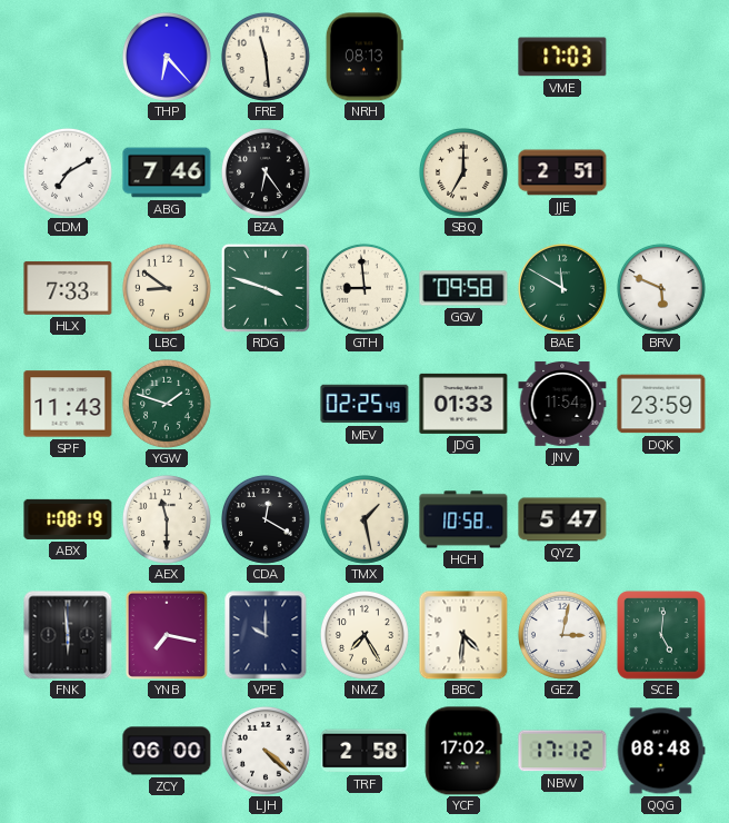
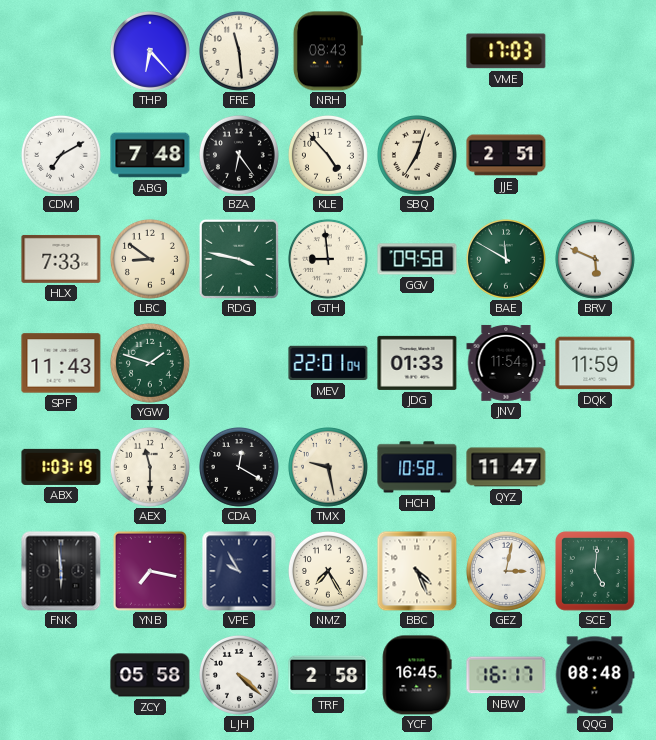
NRH: 08:13 -> 08:43
ABG: 7:46 -> 7:48
KLE: none -> 4:53
SBQ: 7:00 -> 7:03
RDG: 3:48 -> 3:47
MEV: 02:25 -> 22:01
DQK: 23:59 -> 11:59
ABX: 1:08 -> 1:03
TMX: 1:28 -> 9:28
QYZ: 5:47 -> 11:47
VPE: 10:00 -> 9:55
BBC: 4:31 -> 4:26
ZCY: 06:00 -> 05:58
YCF: 17:02 -> 16:45
NBW: 17:12 -> 16:17
